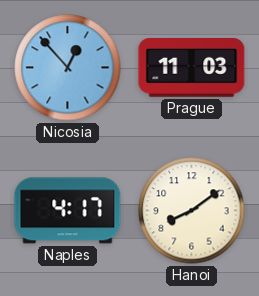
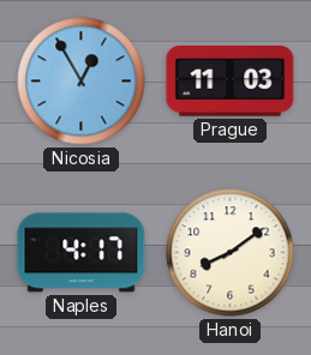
Nicosia: 12:53 -> 12:55
